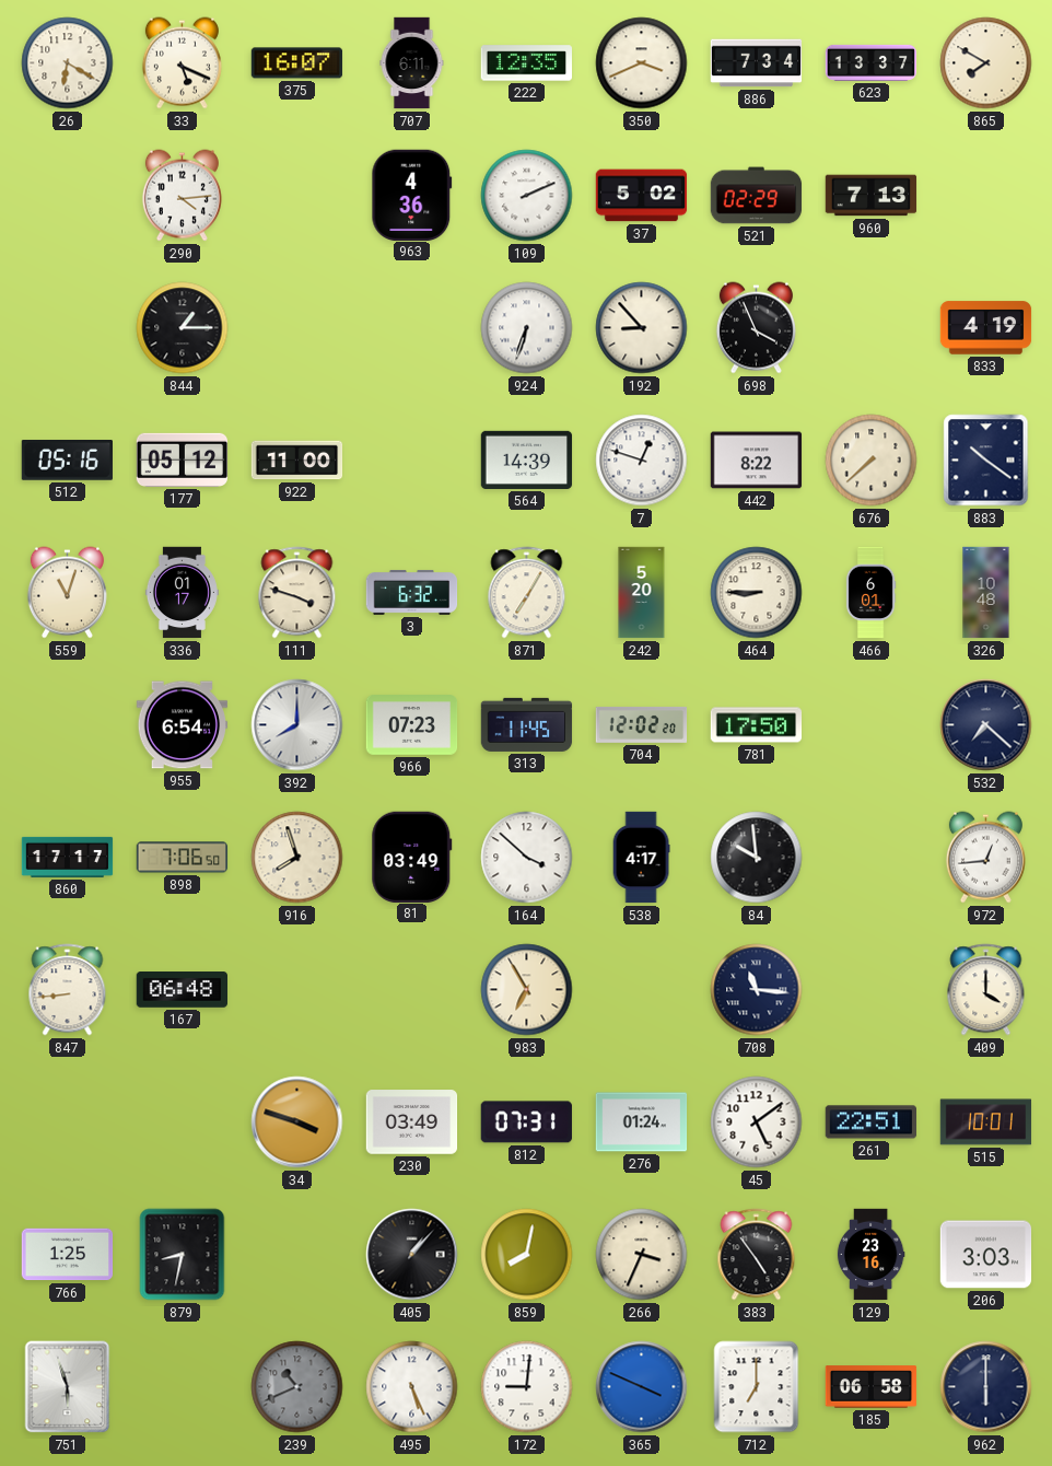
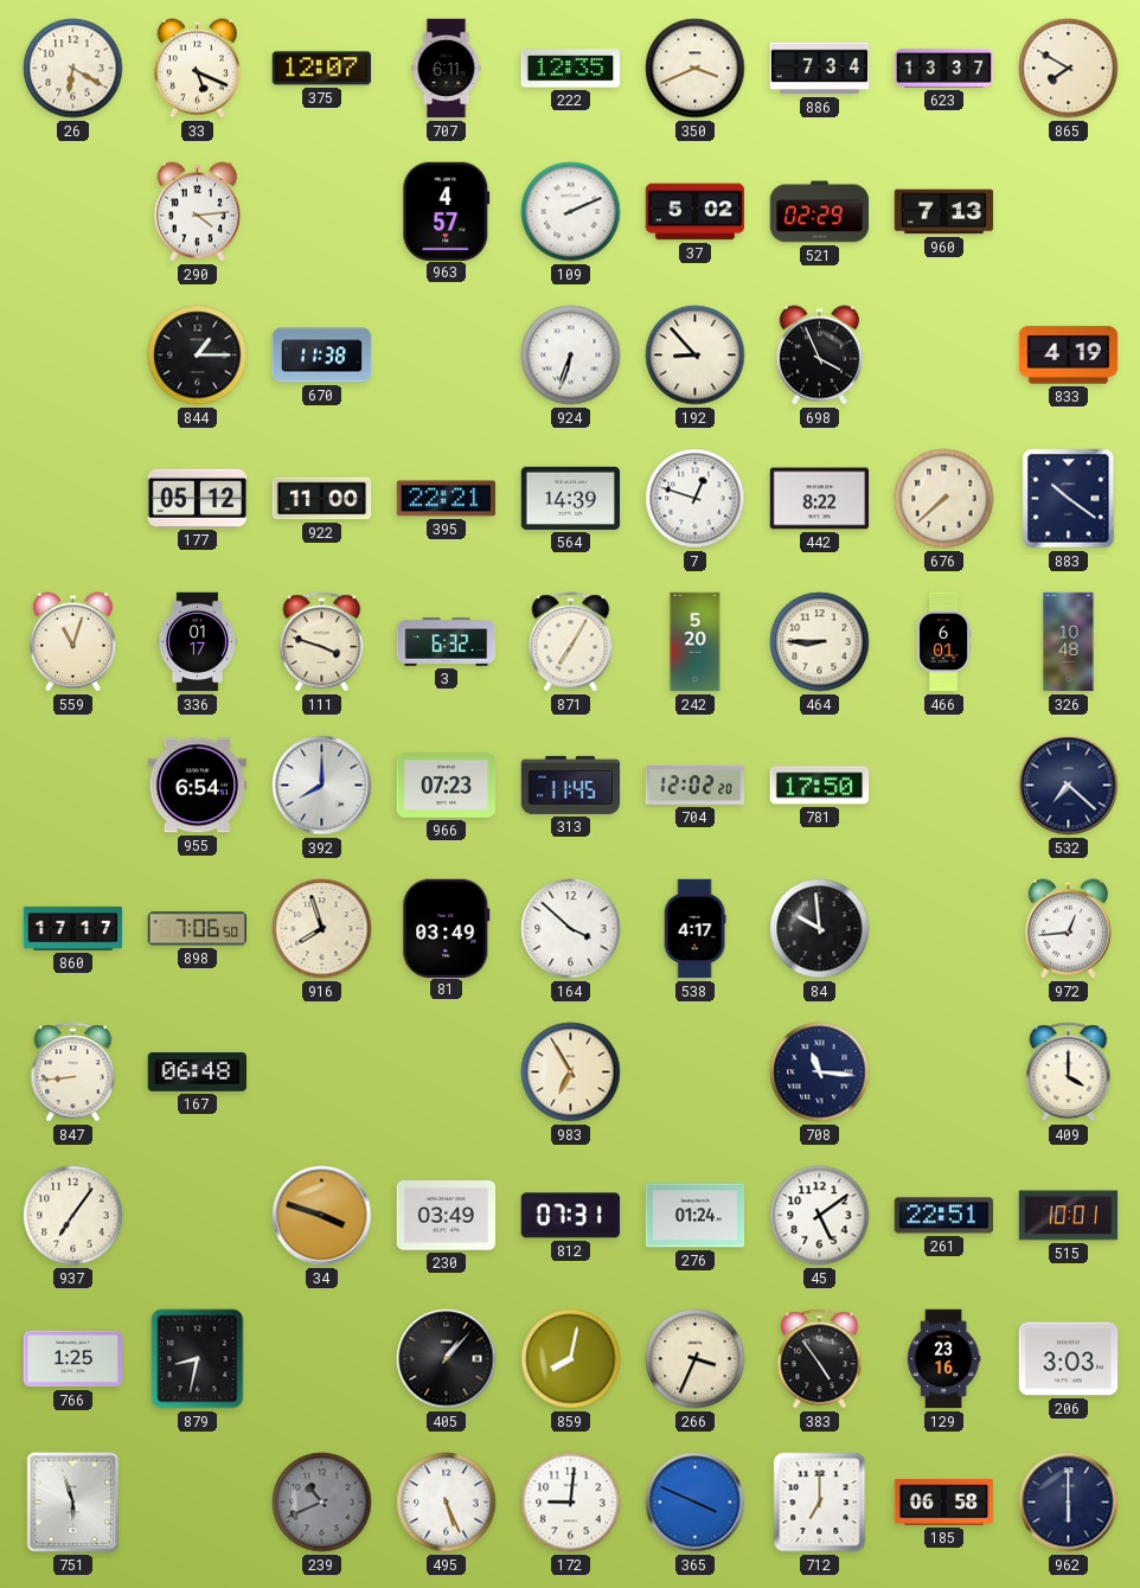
375: 16:07 -> 12:07
963: 4:36 -> 4:57
670: none -> 11:38
512: 05:16 -> none
395: none -> 22:21
937: none -> 7:06
